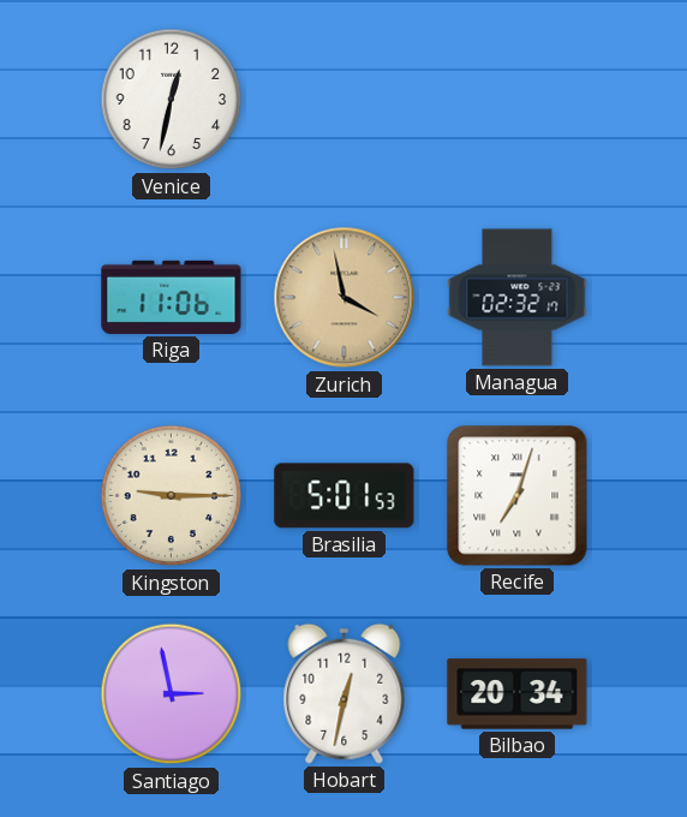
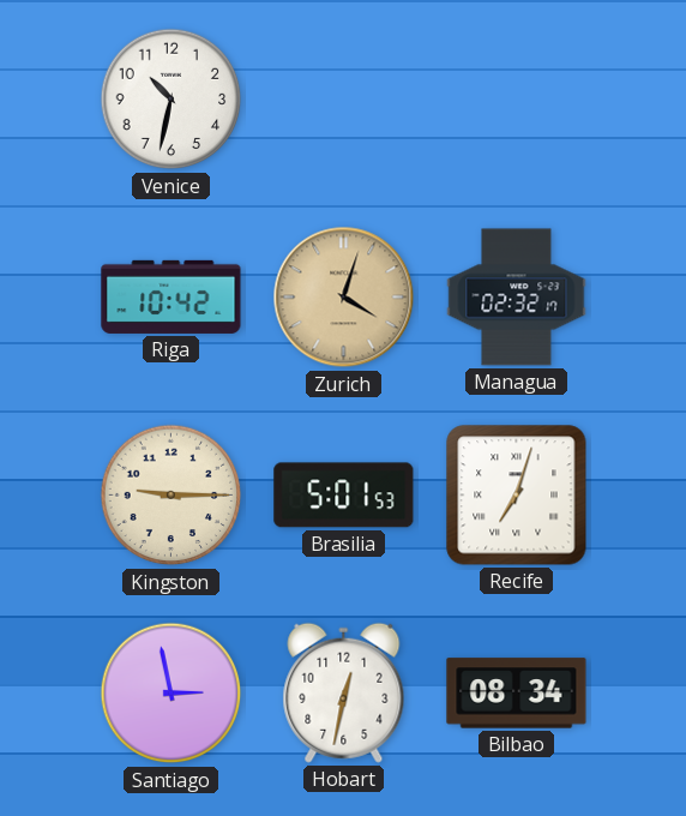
Venice: 12:32 -> 10:32
Riga: 11:06 -> 10:42
Zurich: 3:58 -> 4:03
Bilbao: 20:34 -> 08:34
